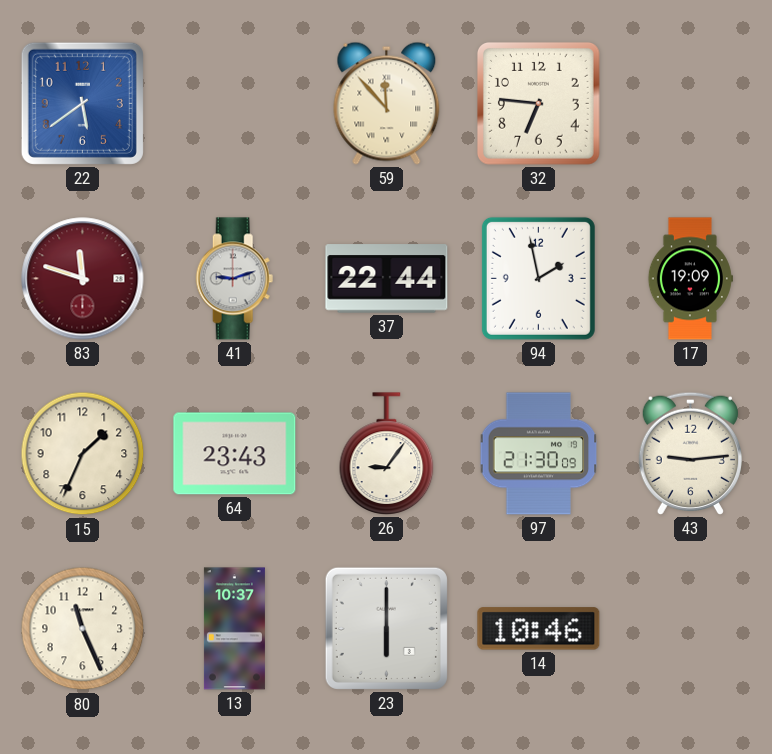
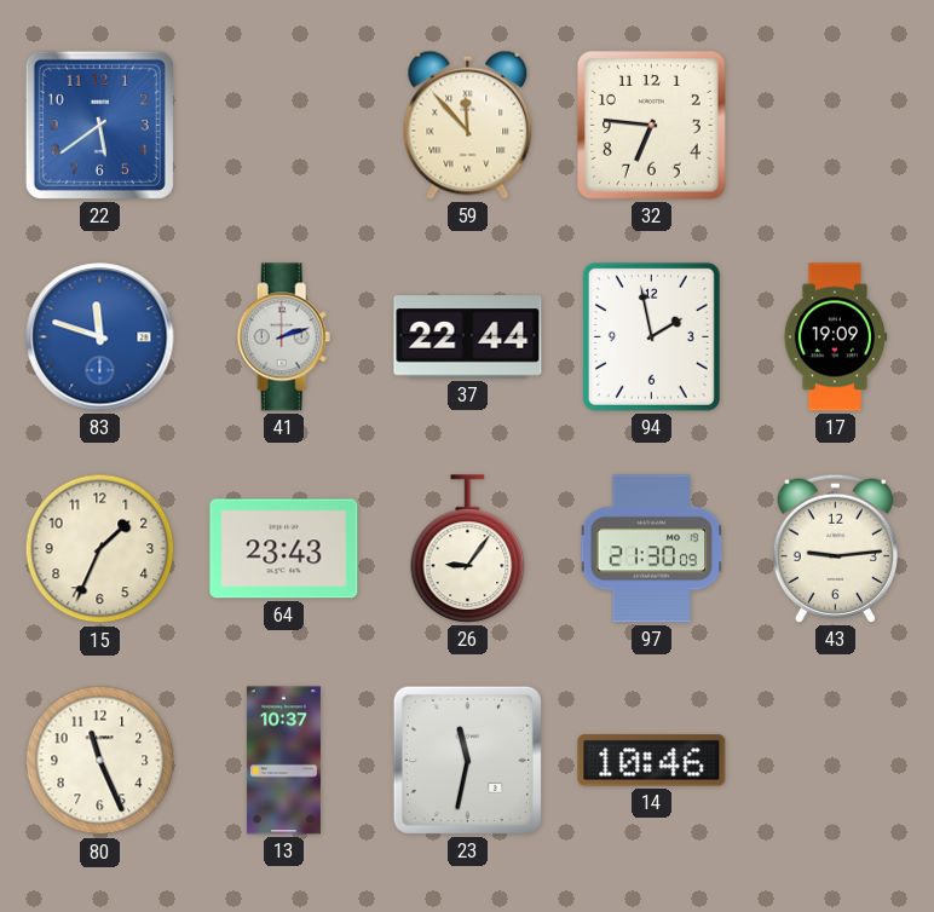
83 dial: burgundy -> blue
41: 9:12 -> 2:12
23: 6:00 -> 11:32
